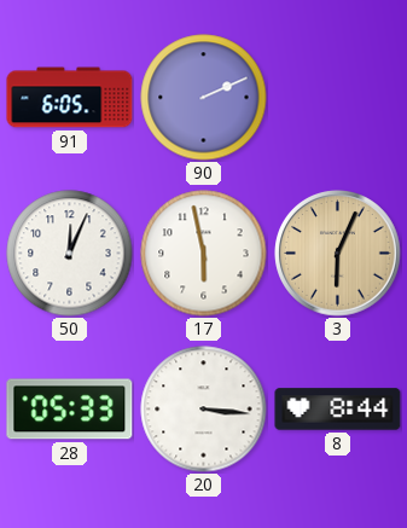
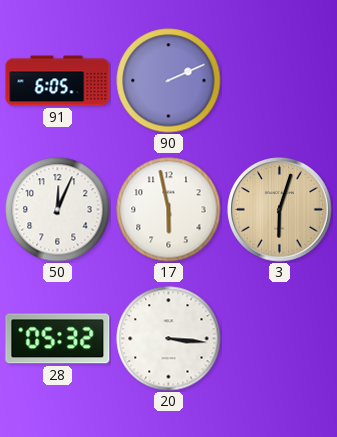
3: 6:04 -> 6:03
28: 05:33 -> 05:32
8: 8:44 -> none
